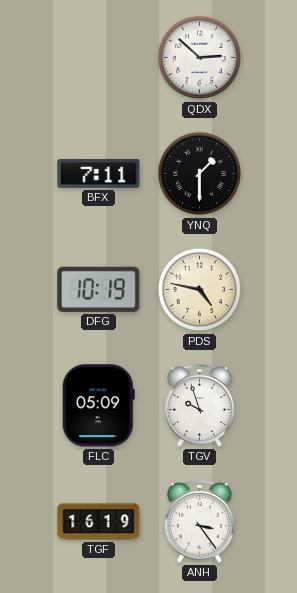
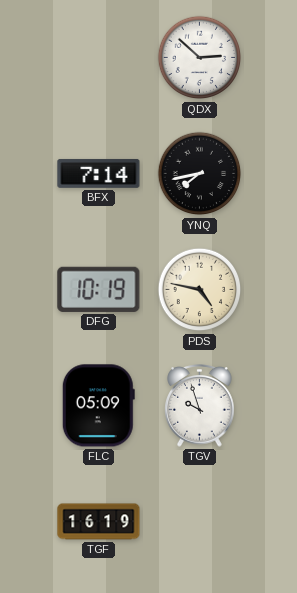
BFX: 7:11 -> 7:14
YNQ: 1:30 -> 7:43
ANH: 3:24 -> none
